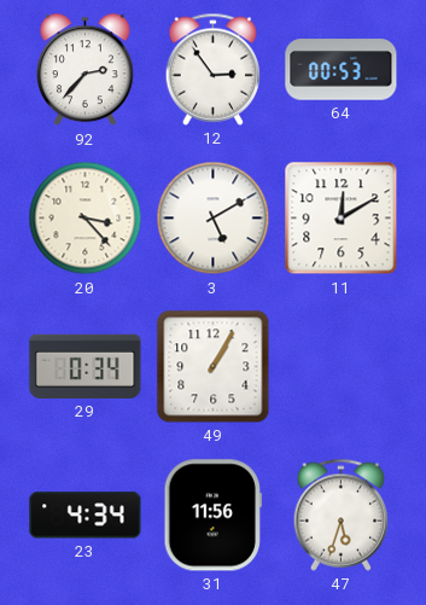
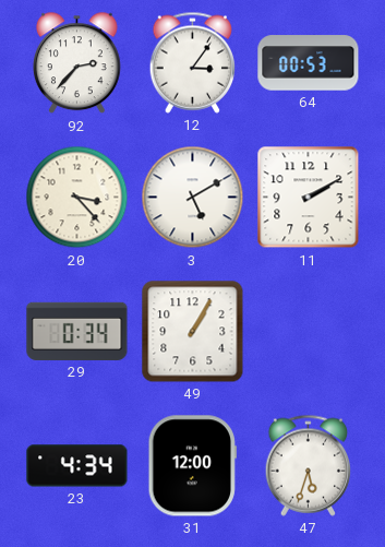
12: 2:54 -> 3:06
11: 12:10 -> 2:10
31: 11:56 -> 12:00
